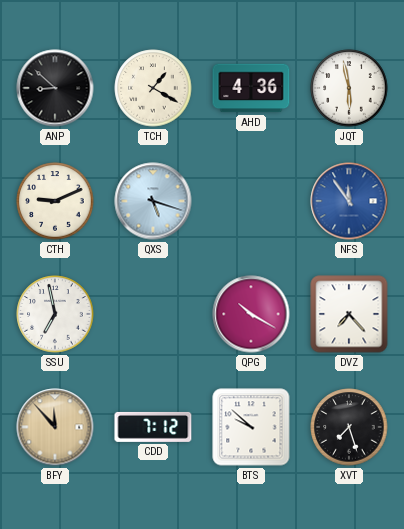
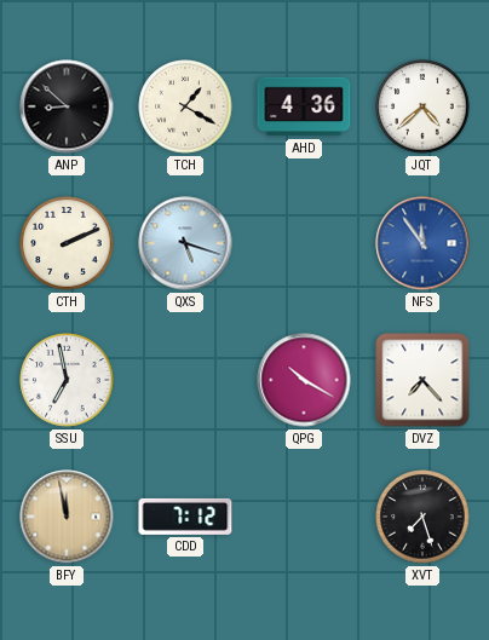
JQT: 5:58 -> 4:38
CTH: 9:11 -> 2:11
BFY: 11:53 -> 11:58
BTS: 9:52 -> none
